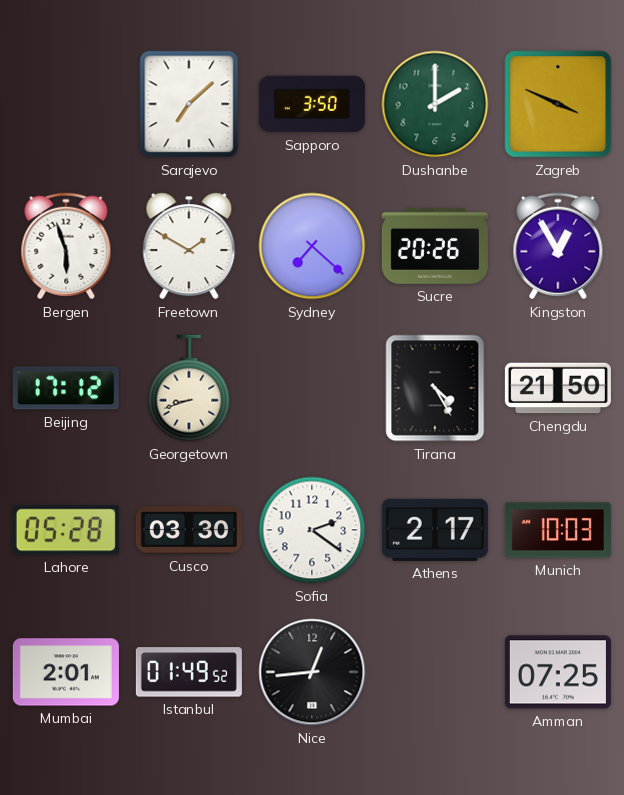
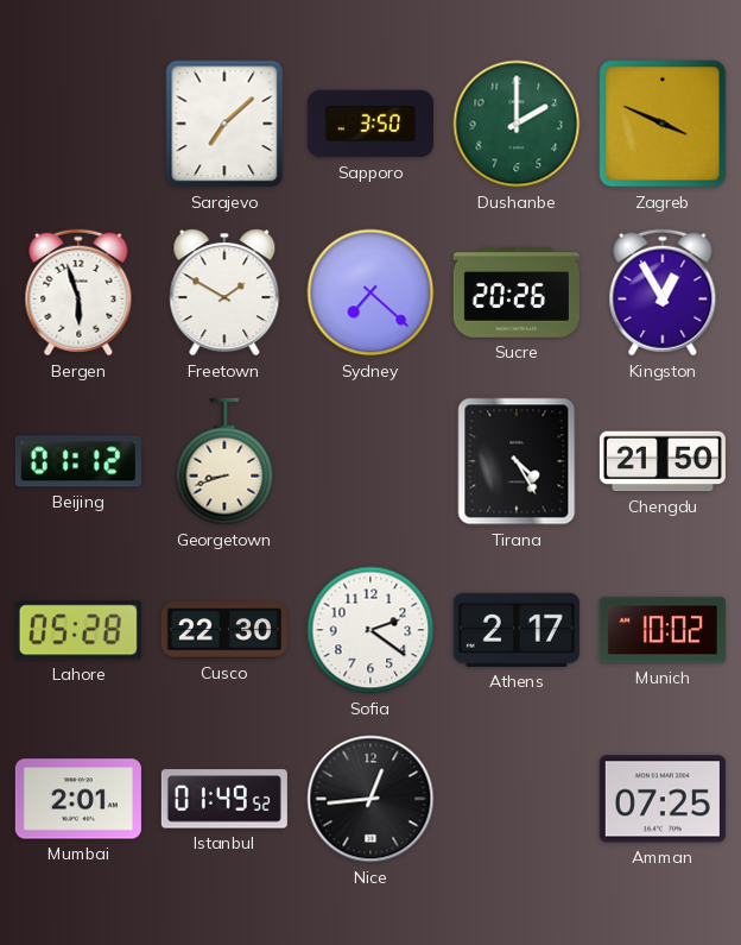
Beijing: 17:12 -> 01:12
Cusco: 03:30 -> 22:30
Munich: 10:03 -> 10:02
